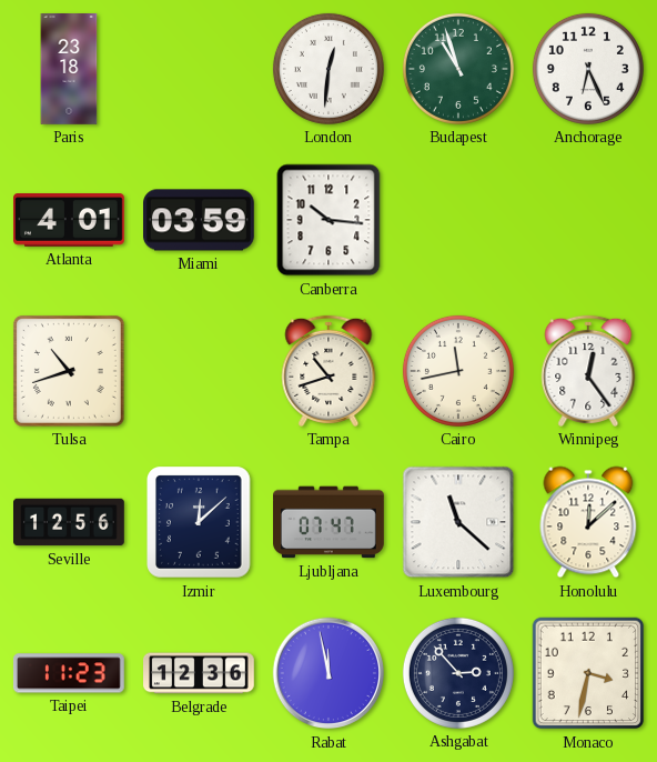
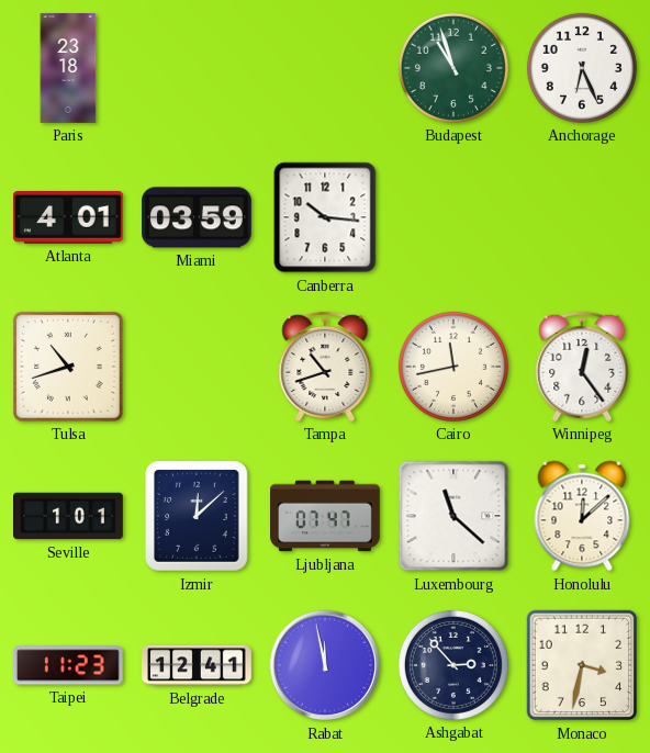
London: 12:31 -> none
Seville: 12:56 -> 1:01
Belgrade: 12:36 -> 12:41
